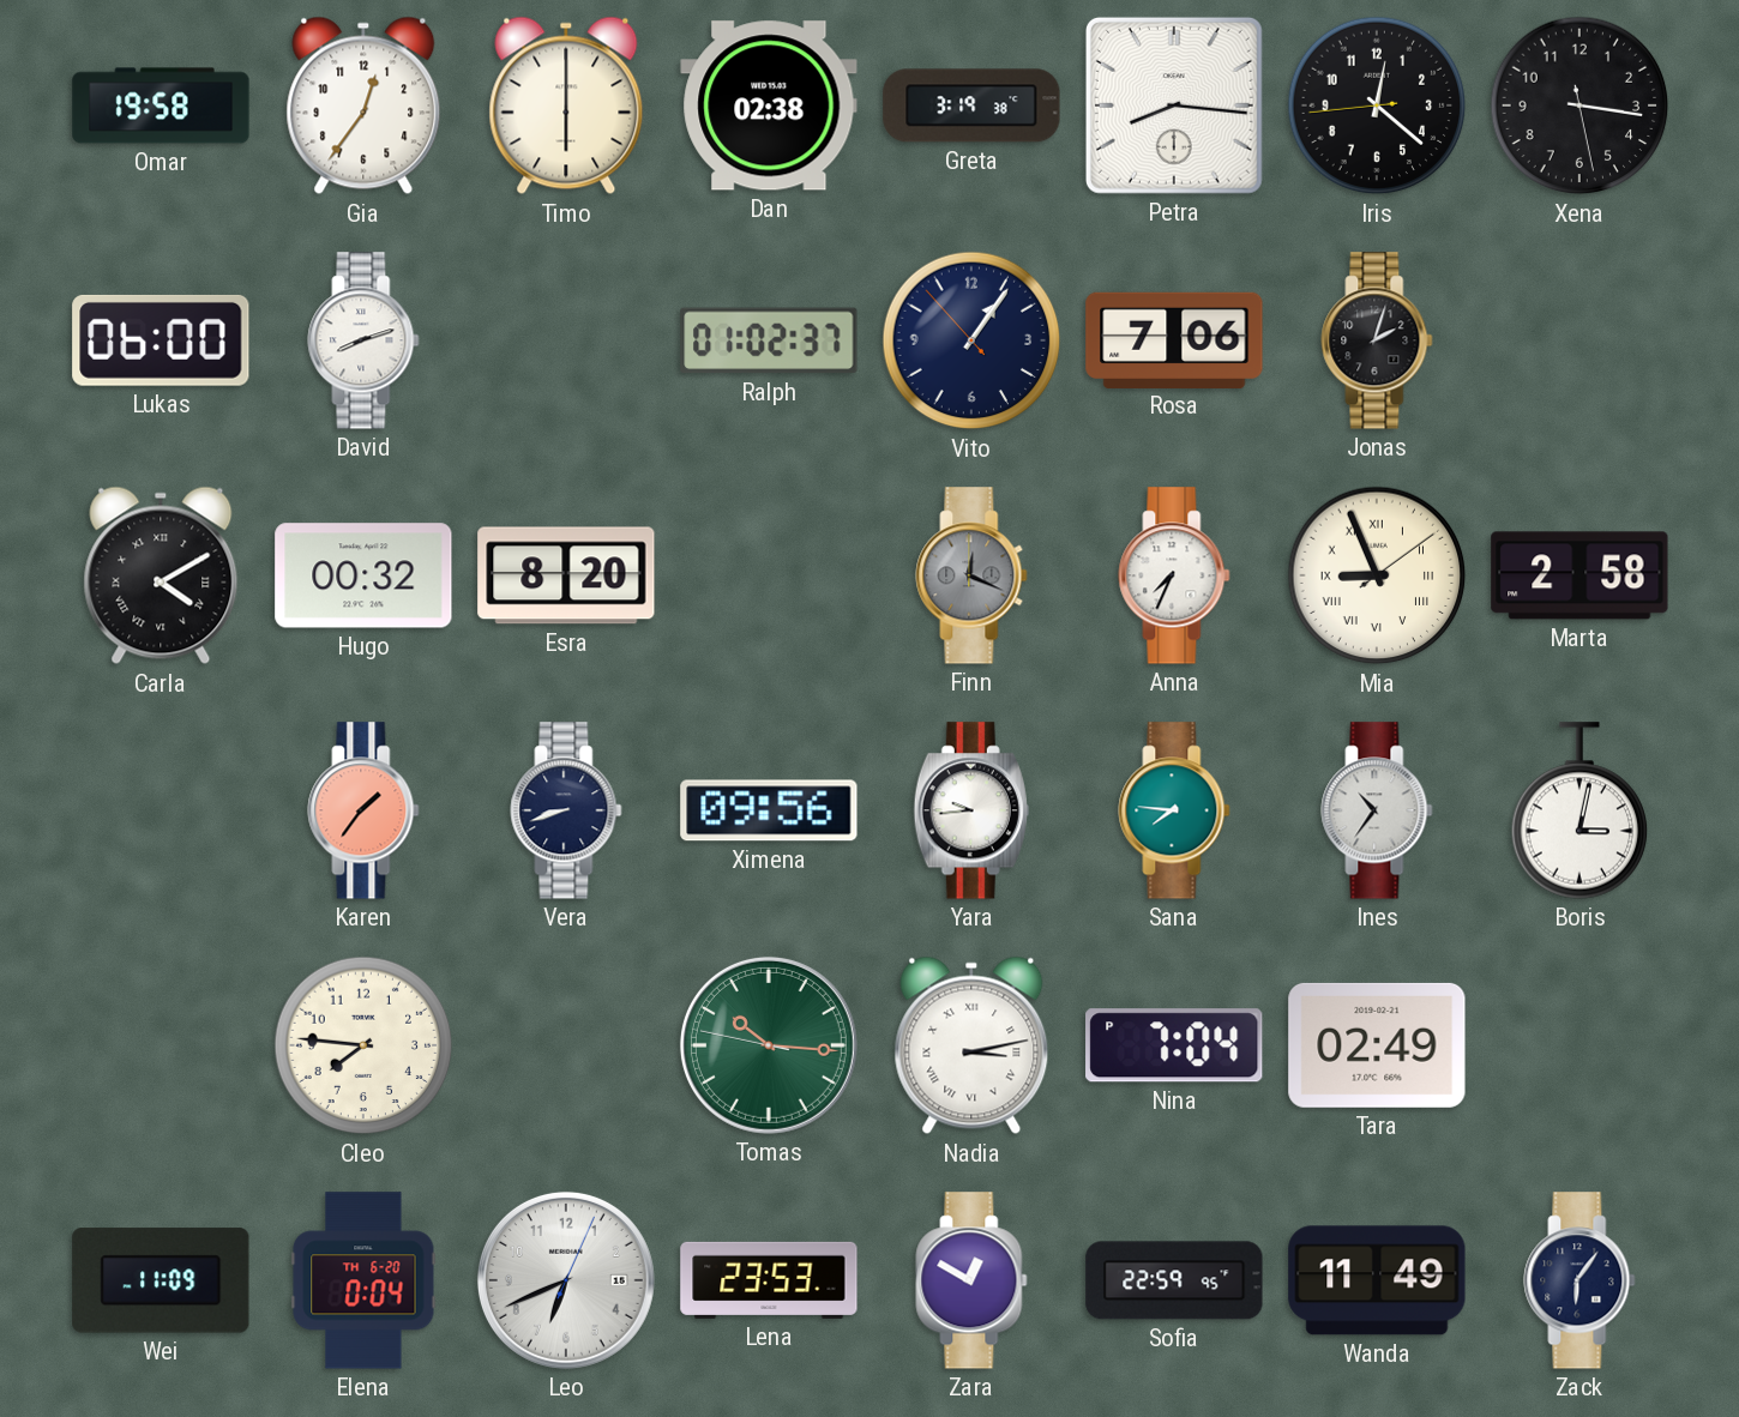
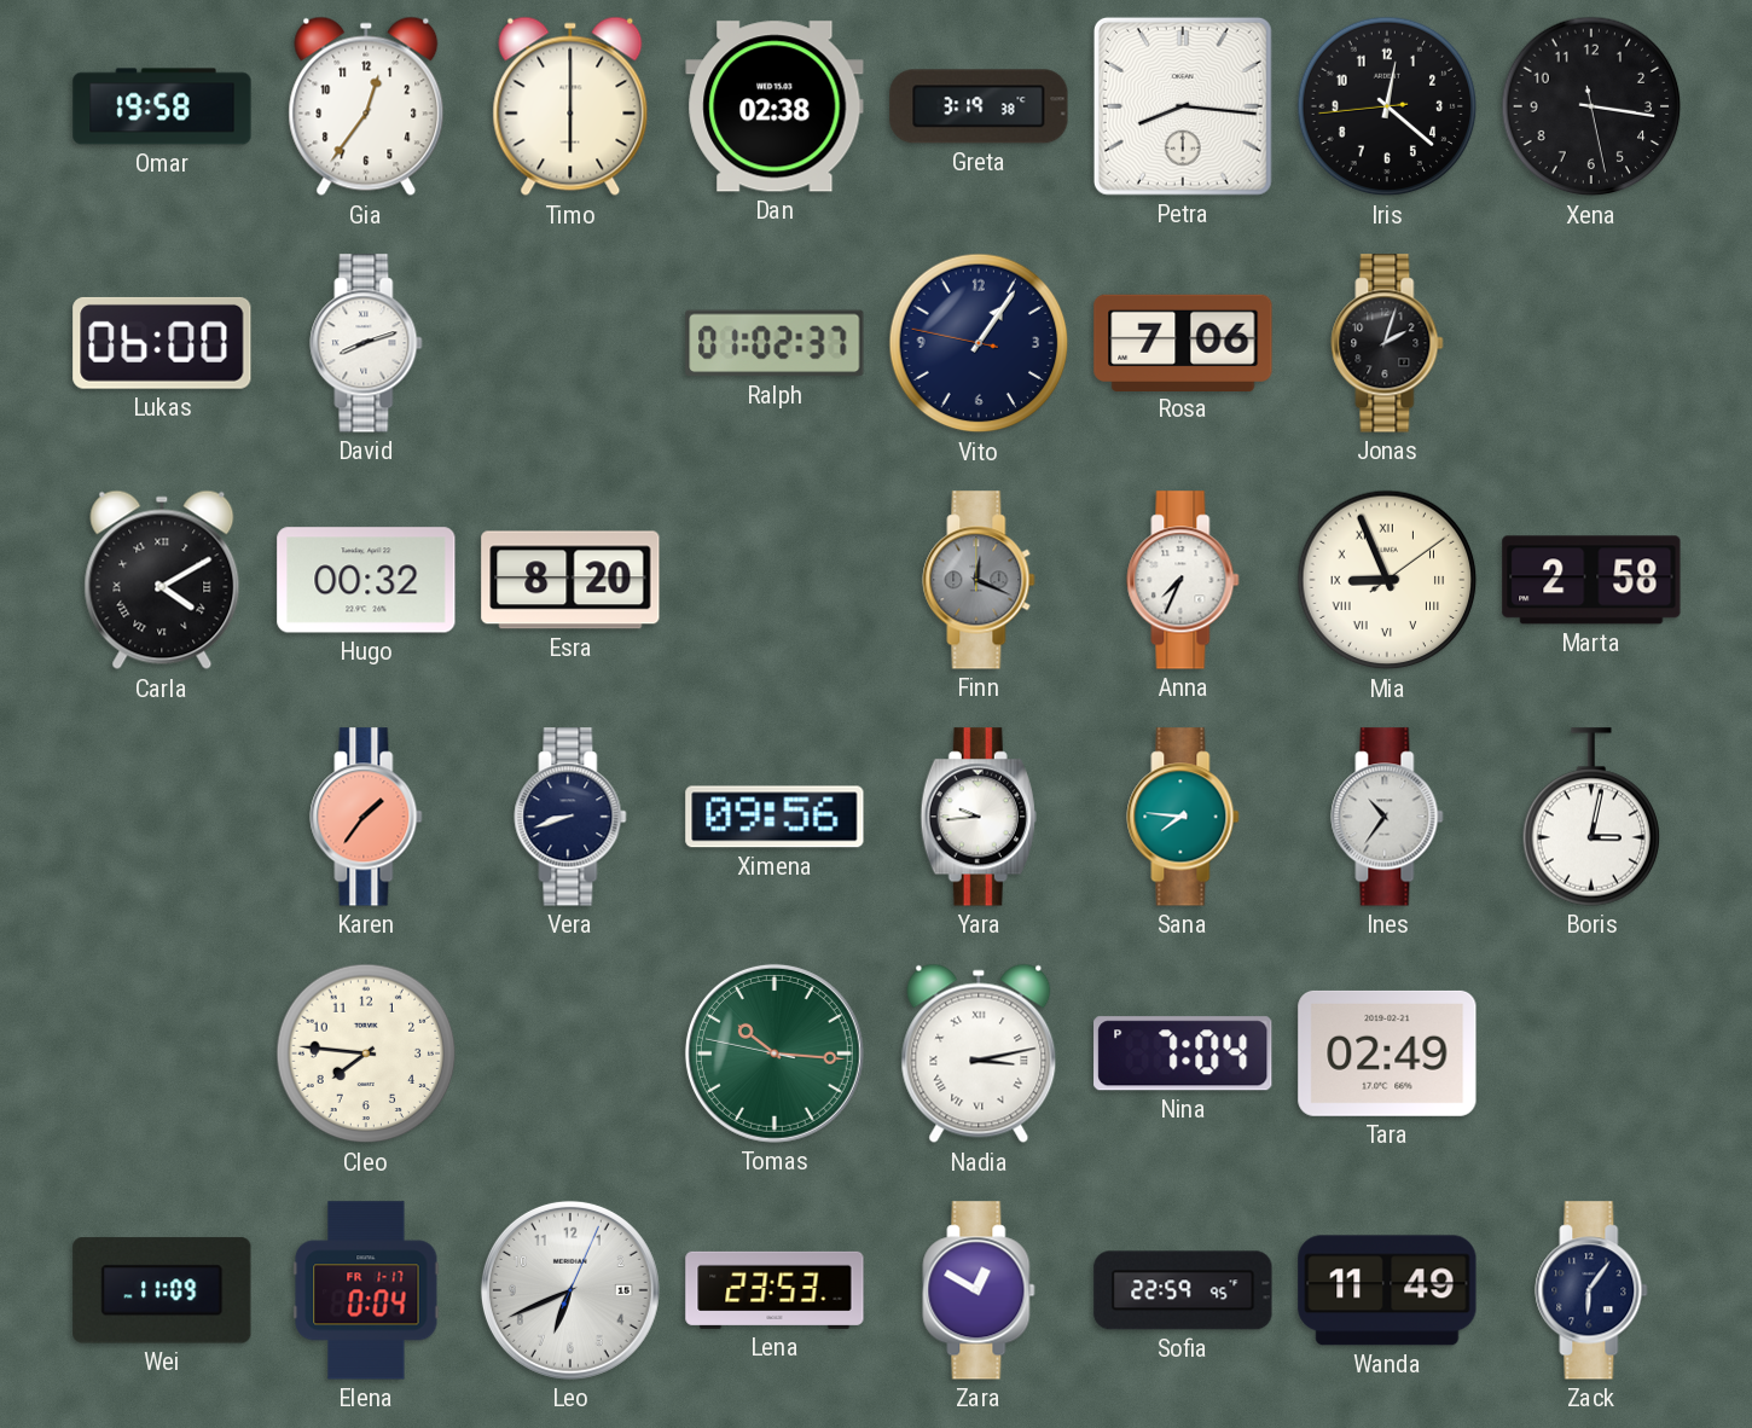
Vito: 1:05:53 -> 1:05:47
Elena date: TH 6-20 -> FR 1-17
